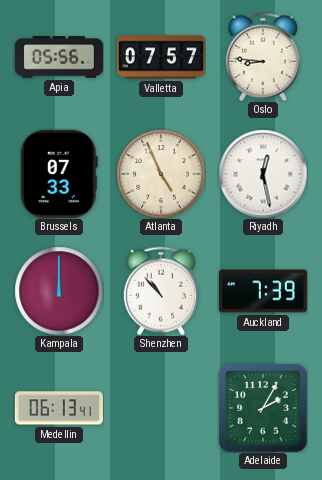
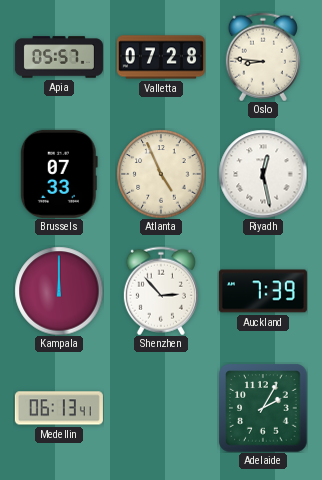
Apia: 05:56 -> 05:57
Valletta: 07:57 -> 07:28
Shenzhen: 10:53 -> 2:53
